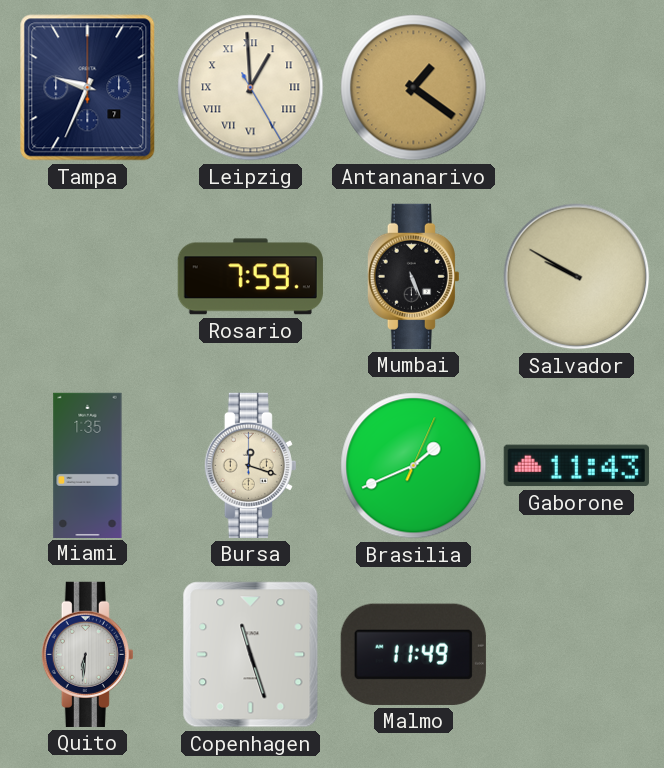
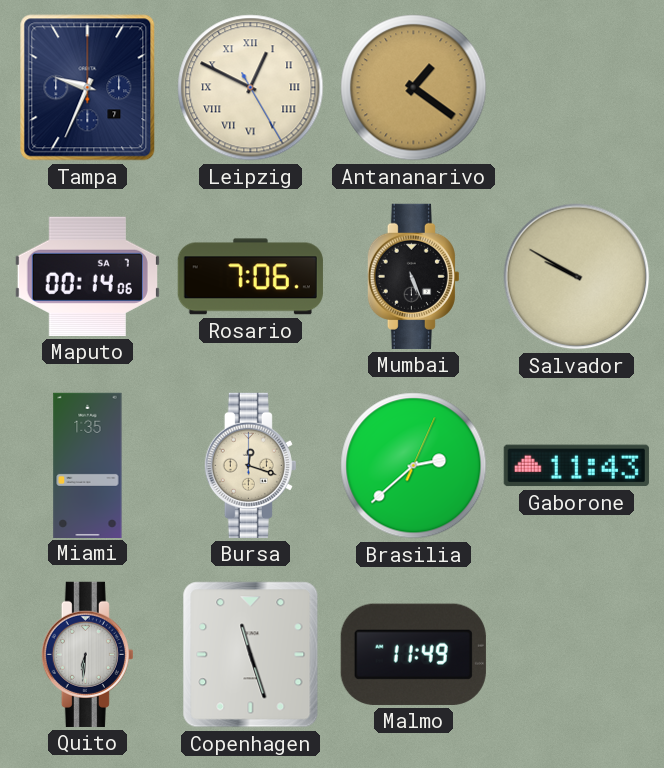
Leipzig: 12:59 -> 12:49
Maputo: none -> 00:14
Rosario: 7:59 -> 7:06
Brasilia: 1:41 -> 2:38
